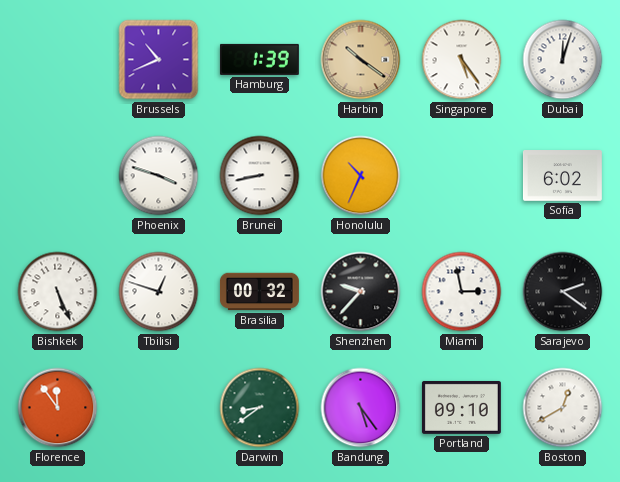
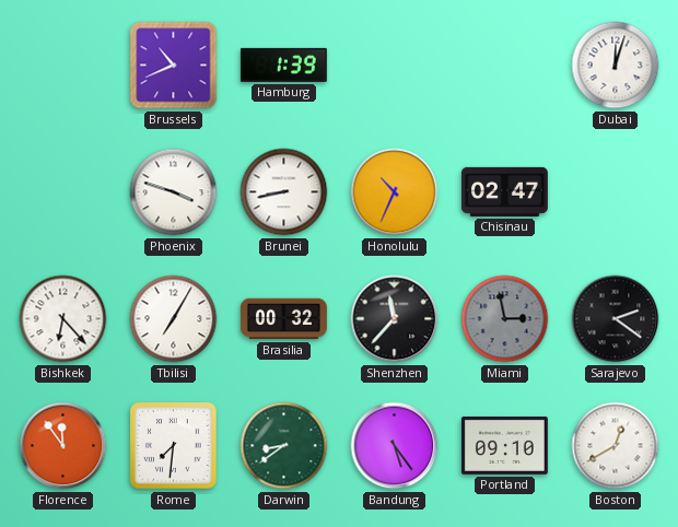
Harbin: 10:21 -> none
Singapore: 5:24 -> none
Chisinau: none -> 02:47
Sofia: 6:02 -> none
Bishkek: 5:26 -> 6:23
Tbilisi: 12:48 -> 7:05
Shenzhen: 9:37 -> 11:37
Miami dial: white -> grey
Rome: none -> 7:31
